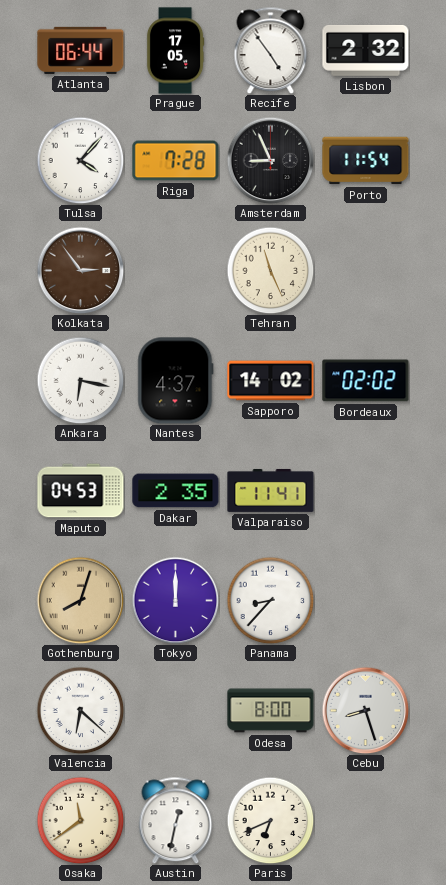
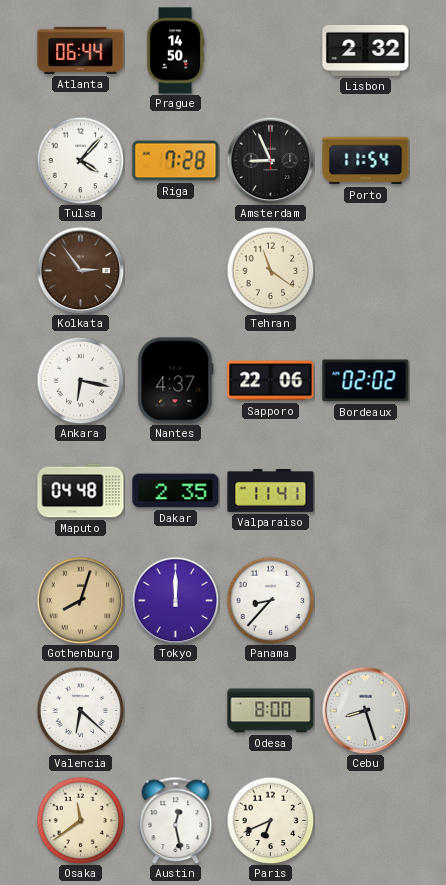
Prague: 17:05 -> 14:50
Recife: 4:54 -> none
Tehran: 11:26 -> 11:21
Sapporo: 14:02 -> 22:06
Maputo: 04:53 -> 04:48
Austin: 12:32 -> 12:28
